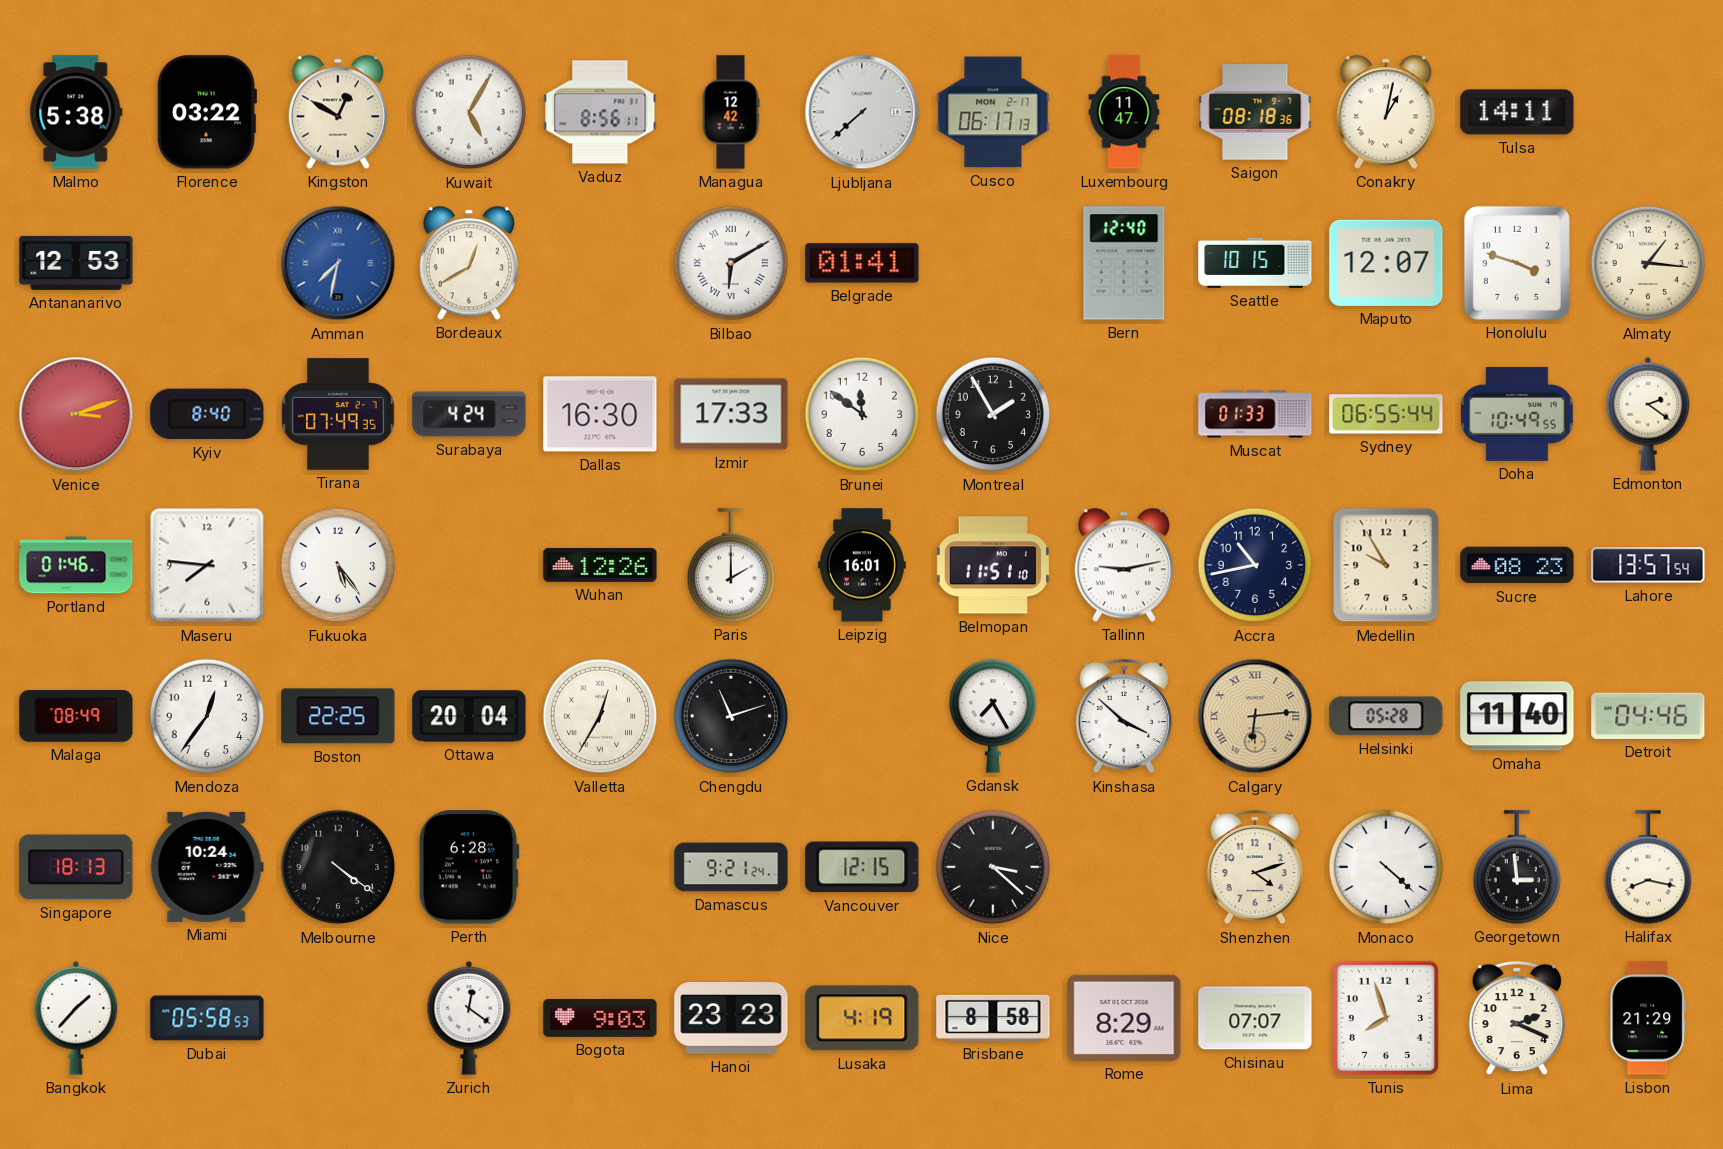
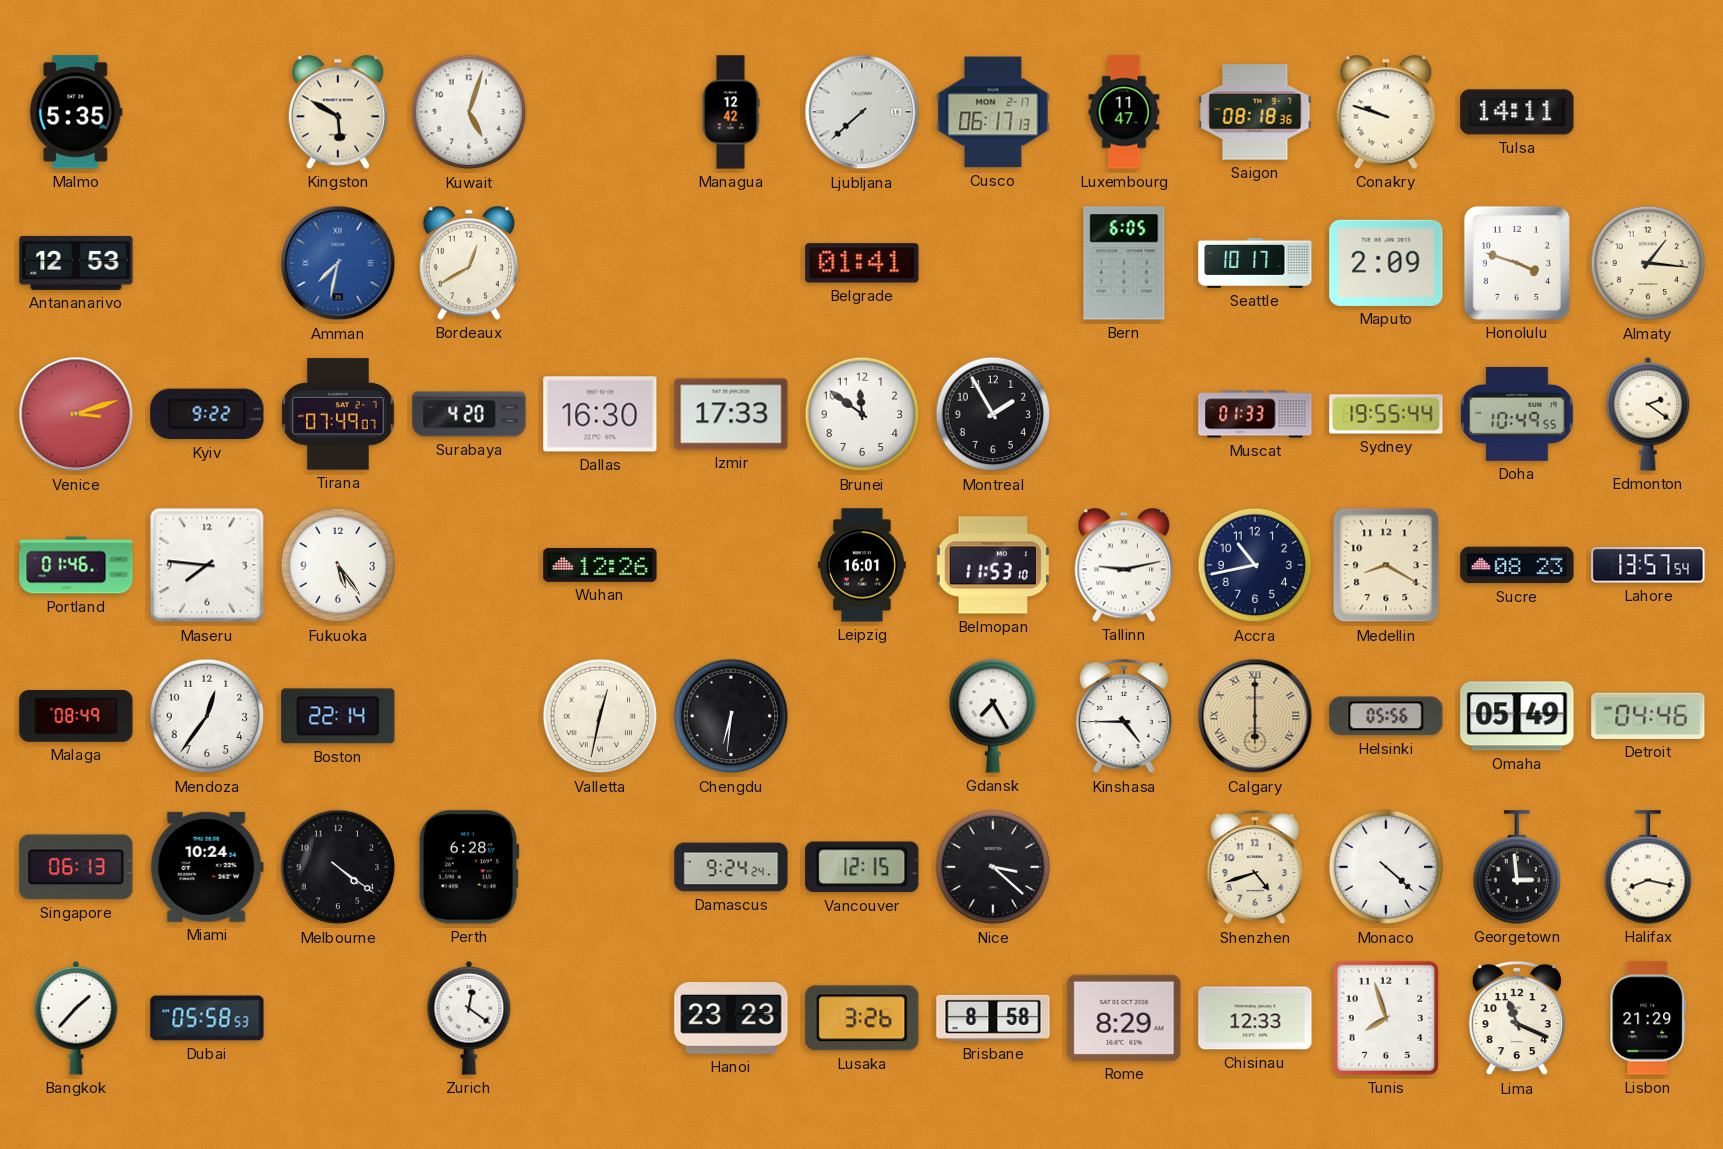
Malmo: 5:38 -> 5:35
Florence: 03:22 -> none
Kingston: 12:50 -> 5:50
Kuwait: 5:05 -> 5:03
Vaduz: 8:56 -> none
Conakry: 1:02 -> 9:48
Bilbao: 6:10 -> none
Bern: 12:40 -> 6:05
Seattle: 10:15 -> 10:17
Maputo: 12:07 -> 2:09
Kyiv: 8:40 -> 9:22
Tirana: 07:49:35 -> 07:49:07
Surabaya: 4:24 -> 4:20
Sydney: 06:55 -> 19:55
Paris: 2:00 -> none
Belmopan: 11:51 -> 11:53
Medellin: 9:55 -> 8:20
Boston: 22:25 -> 22:14
Ottawa: 20:04 -> none
Valletta: 12:35 -> 12:32
Chengdu: 11:12 -> 6:31
Kinshasa: 3:52 -> 4:45
Calgary: 6:14 -> 6:00
Helsinki: 05:28 -> 05:56
Omaha: 11:40 -> 05:49
Singapore: 18:13 -> 06:13
Damascus: 9:21 -> 9:24
Shenzhen: 4:12 -> 4:42
Bogota: 9:03 -> none
Lusaka: 4:19 -> 3:26
Chisinau: 07:07 -> 12:33
Lima: 2:19 -> 11:19
